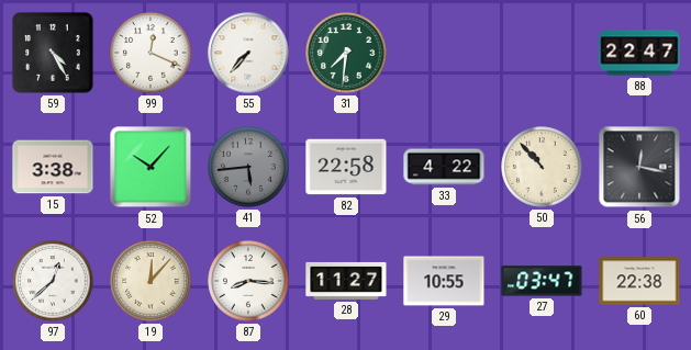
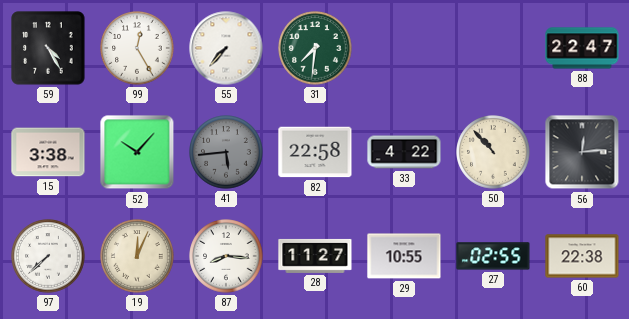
99: 12:19 -> 12:25
56: 12:17 -> 12:14
97: 12:38 -> 7:38
19: 12:07 -> 12:04
27: 03:47 -> 02:55
